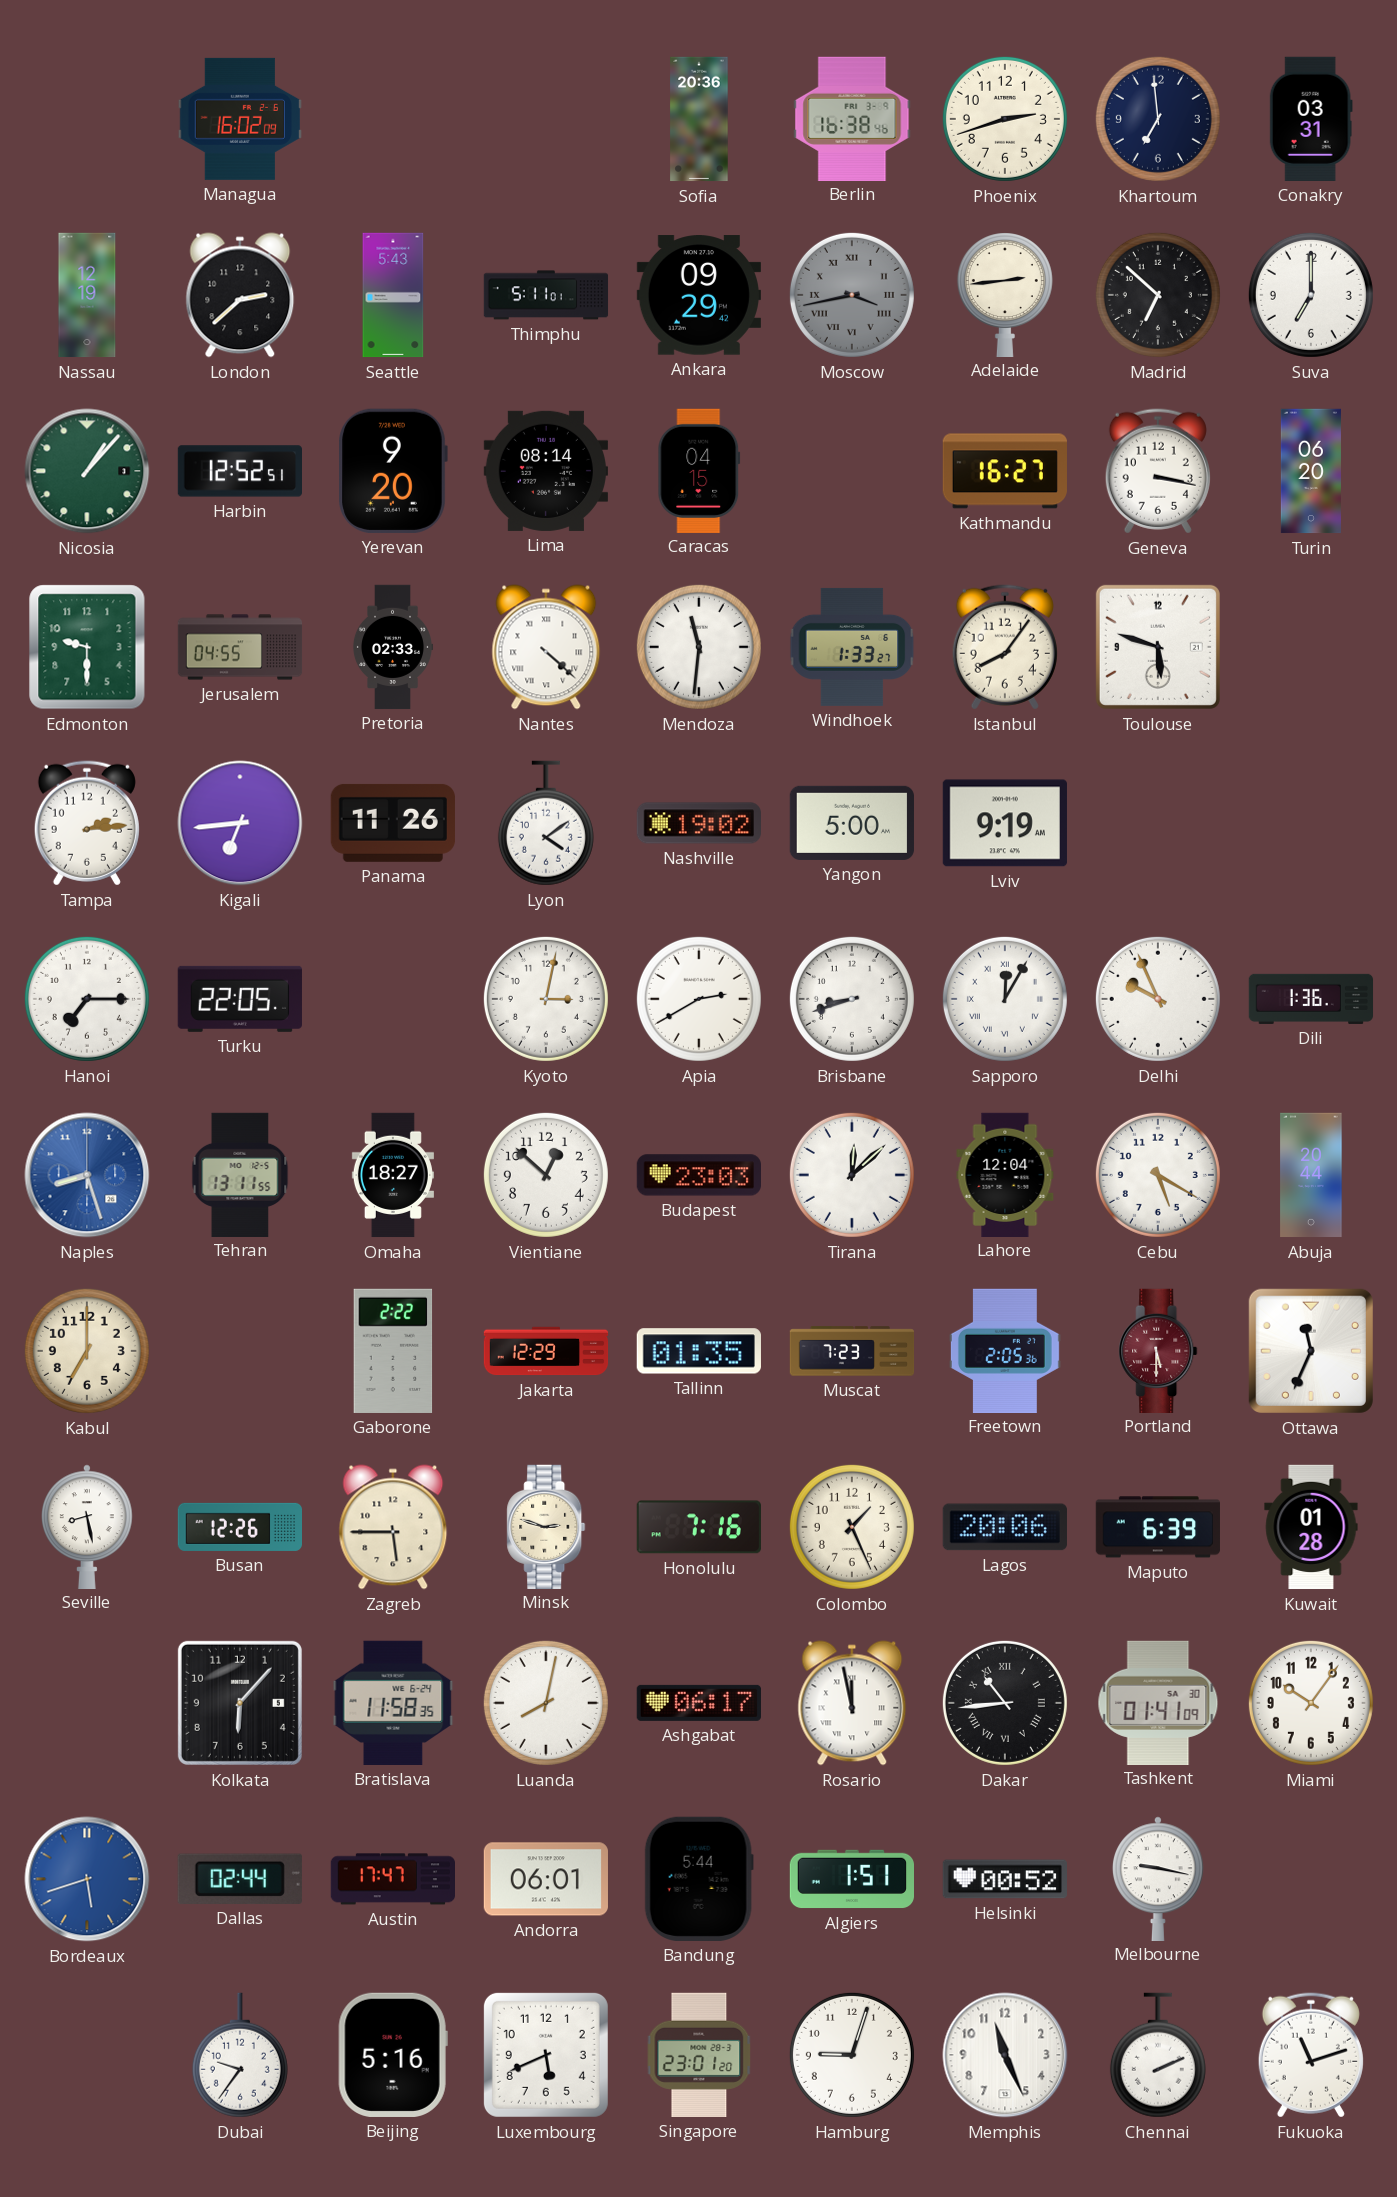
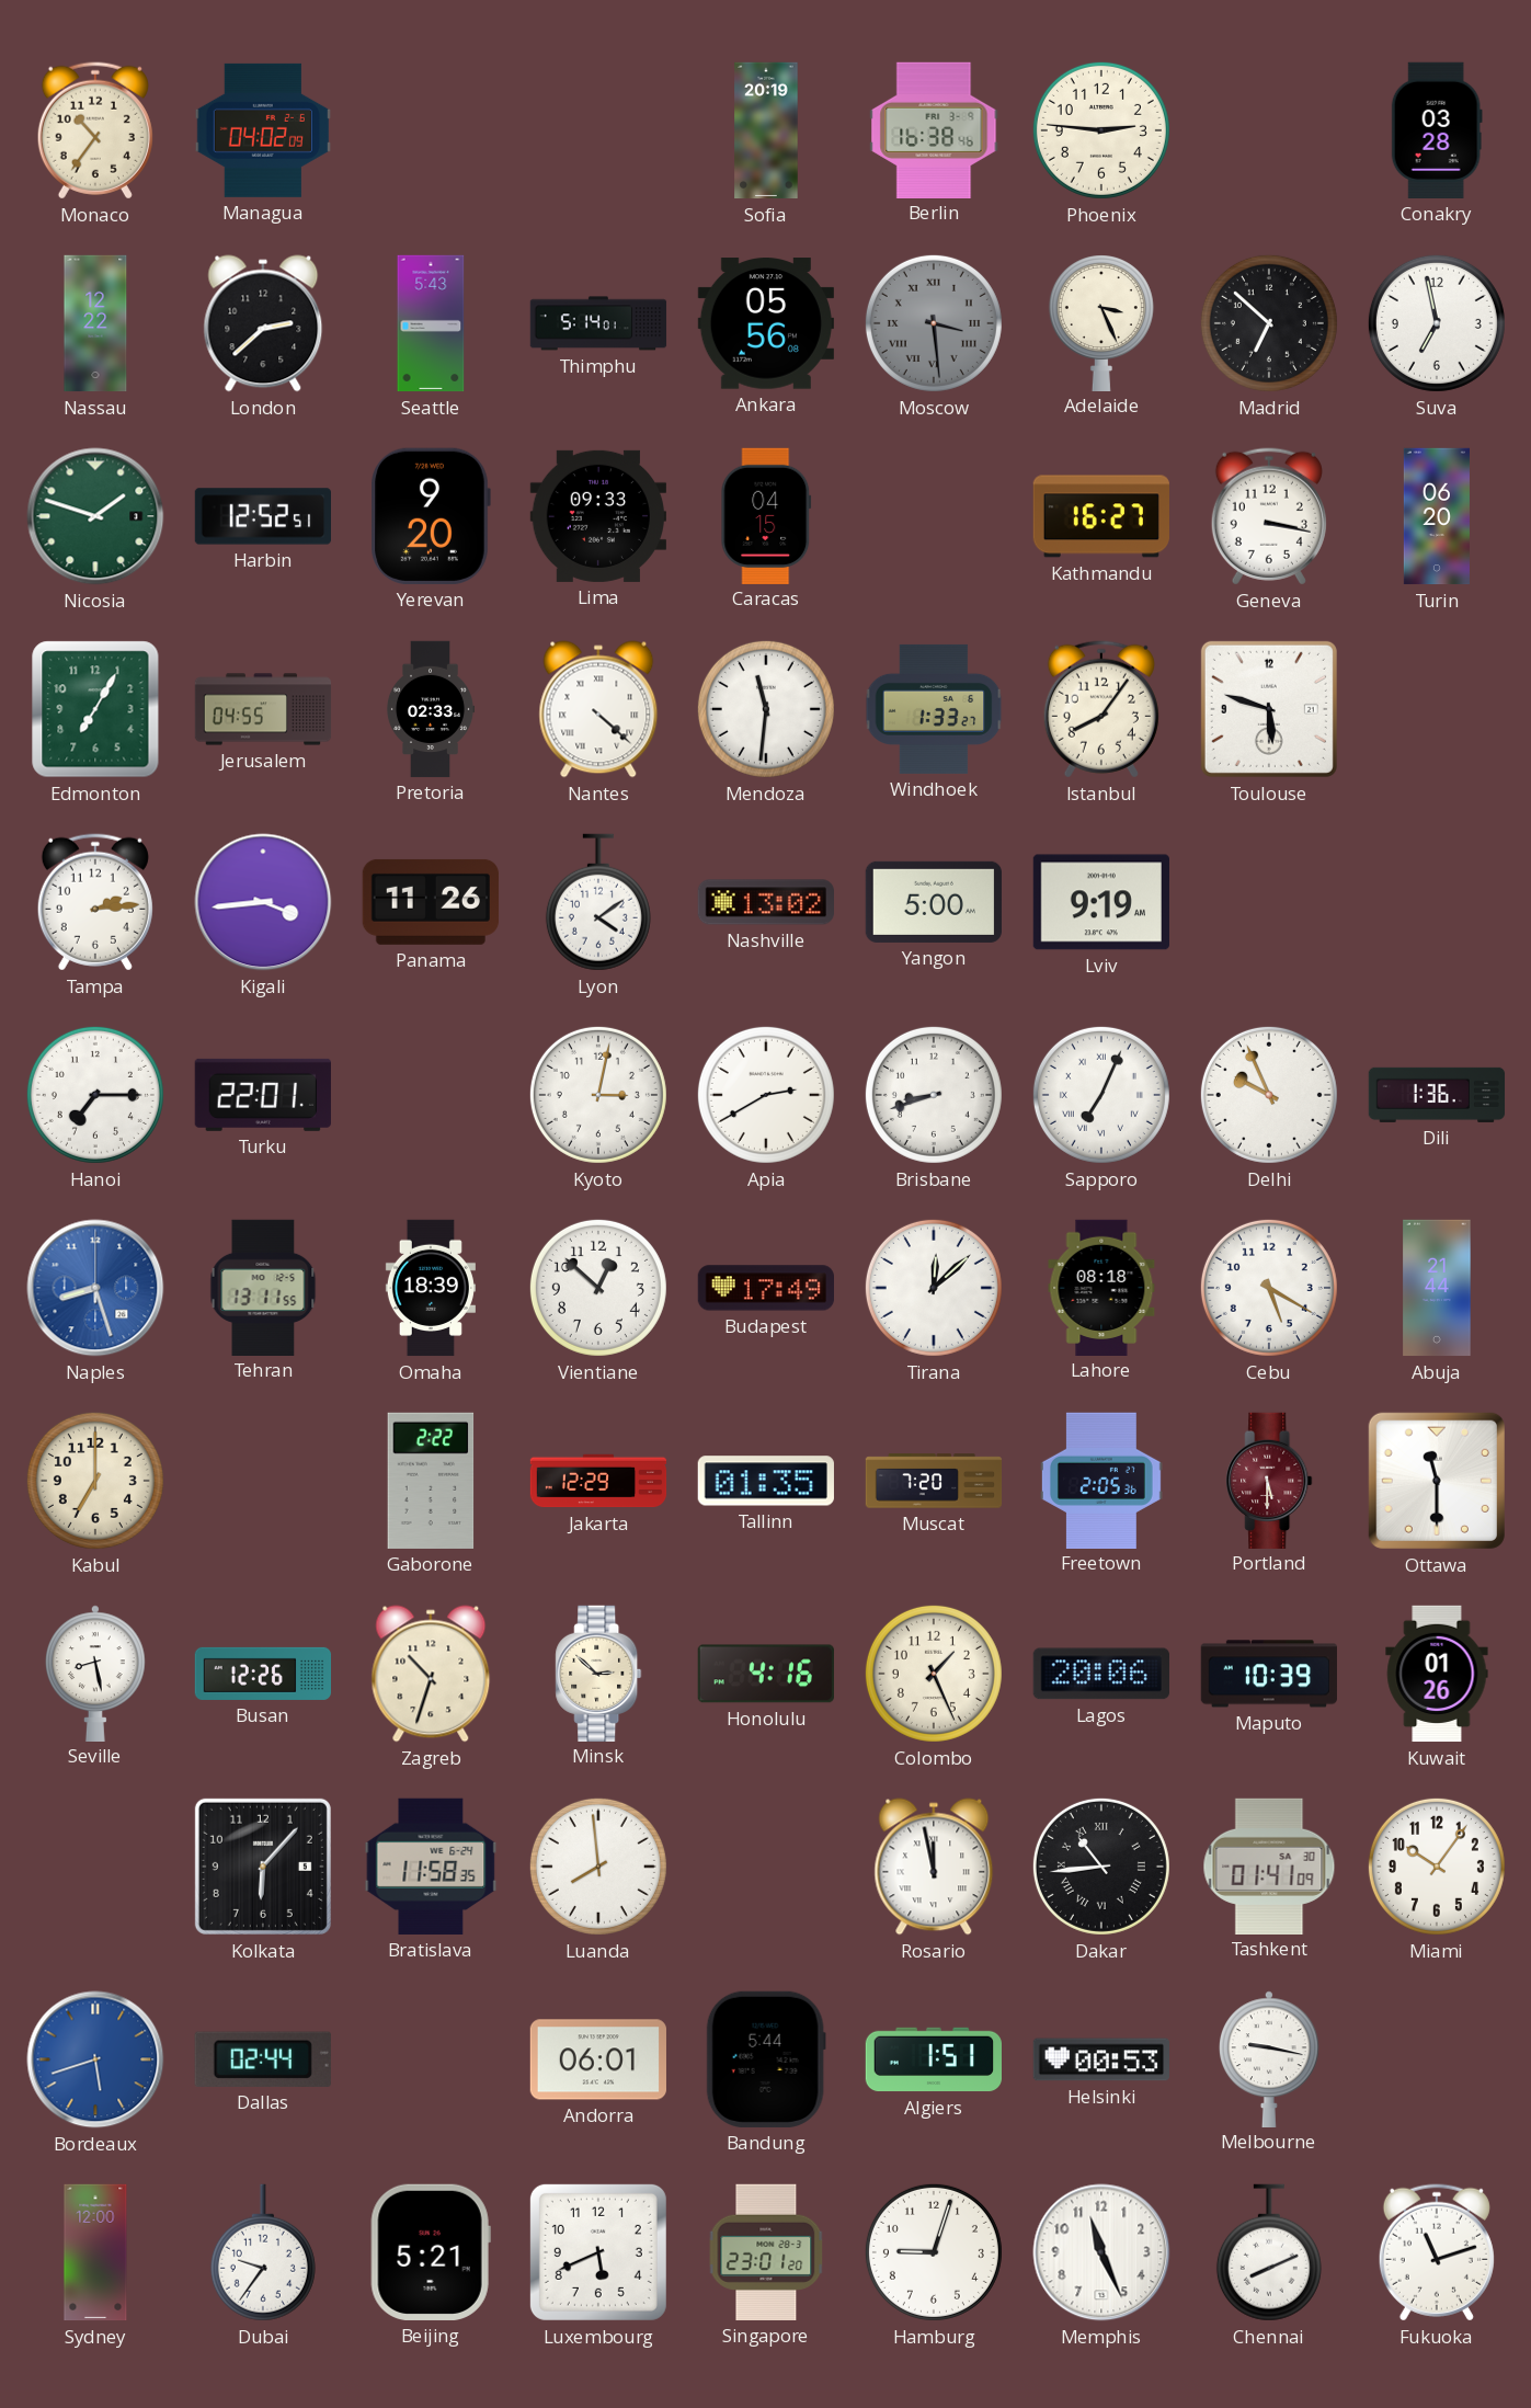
Monaco: none -> 10:36
Managua: 16:02 -> 04:02
Sofia: 20:36 -> 20:19
Phoenix: 2:42 -> 2:46
Khartoum: 6:59 -> none
Conakry: 03:31 -> 03:28
Nassau: 12:19 -> 12:22
Thimphu: 5:11 -> 5:14
Ankara: 09:29 -> 05:56
Moscow: 3:43 -> 3:29
Adelaide: 2:44 -> 3:26
Suva: 7:00 -> 6:58
Nicosia: 1:07 -> 1:48
Lima: 08:14 -> 09:33
Edmonton: 9:30 -> 7:05
Kigali: 6:44 -> 3:44
Nashville: 19:02 -> 13:02
Turku: 22:05 -> 22:01
Sapporo: 12:05 -> 7:04
Omaha: 18:27 -> 18:39
Budapest: 23:03 -> 17:49
Lahore: 12:04 -> 08:18
Abuja: 20:44 -> 21:44
Muscat: 7:23 -> 7:20
Ottawa: 11:34 -> 11:30
Zagreb: 5:45 -> 10:33
Minsk: 2:48 -> 2:52
Honolulu: 7:16 -> 4:16
Maputo: 6:39 -> 10:39
Kuwait: 01:28 -> 01:26
Luanda: 8:02 -> 7:59
Ashgabat: 06:17 -> none
Austin: 17:47 -> none
Helsinki: 00:52 -> 00:53
Sydney: none -> 12:00
Beijing: 5:16 -> 5:21
Chennai: 2:11 -> 8:11
